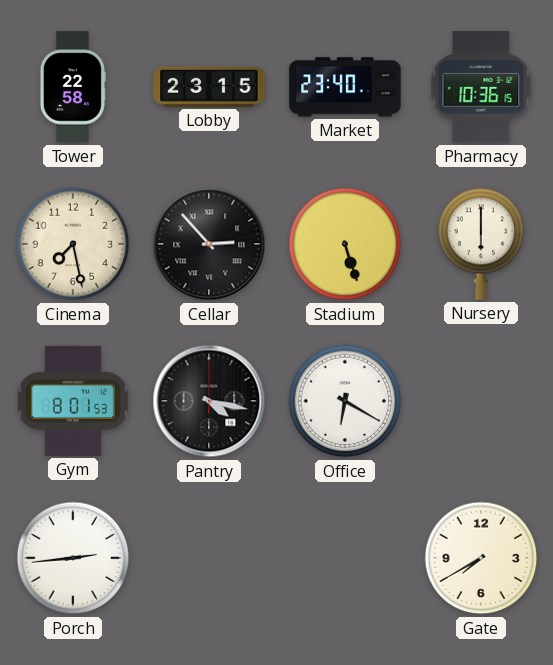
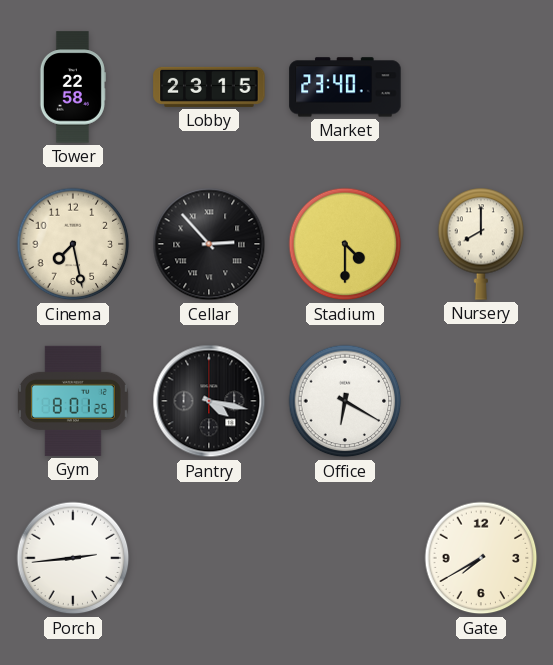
Pharmacy: 10:36 -> none
Stadium: 5:27 -> 4:30
Nursery: 6:00 -> 8:00
Gym: 8:01:53 -> 8:01:25
